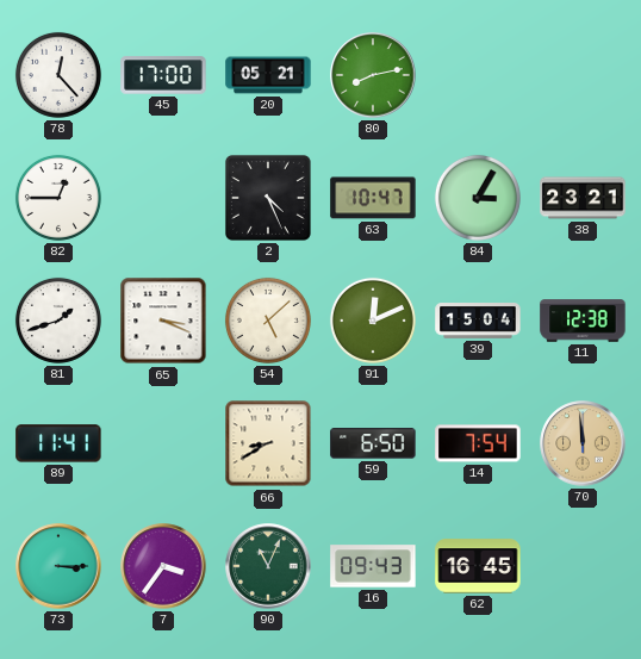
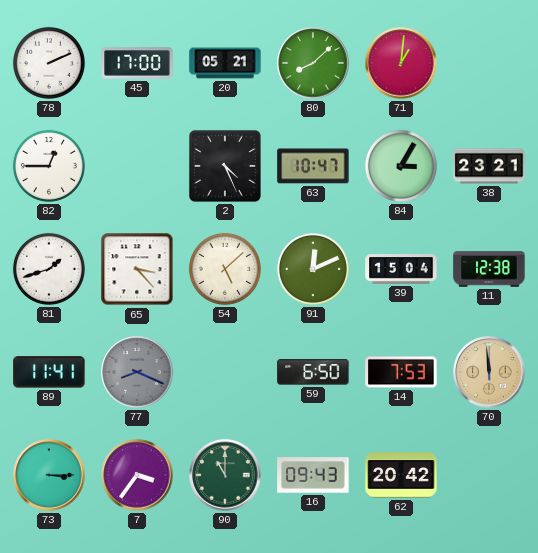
78: 12:23 -> 2:11
80: 8:13 -> 8:08
71: none -> 1:01
65: 3:19 -> 3:23
77: none -> 8:19
66: 8:40 -> none
14: 7:54 -> 7:53
90: 11:04 -> 11:00
62: 16:45 -> 20:42
